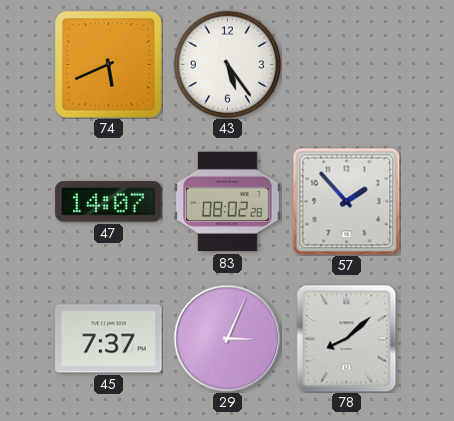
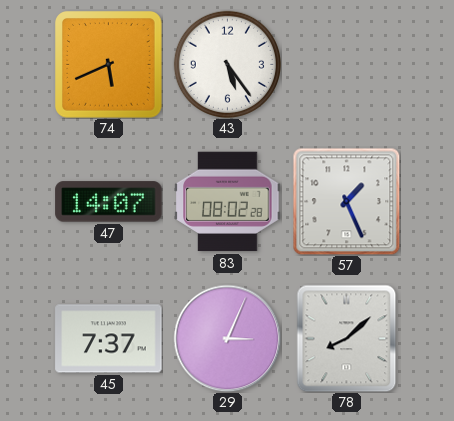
57: 1:53 -> 1:26
